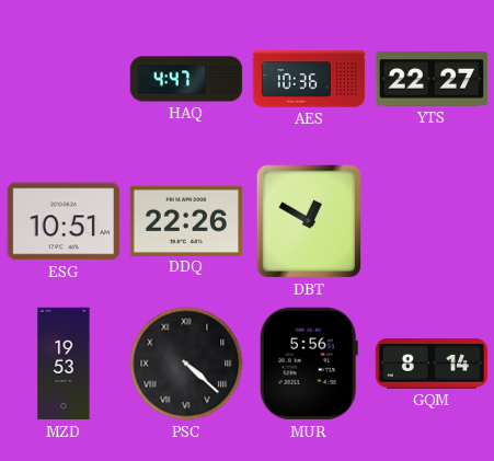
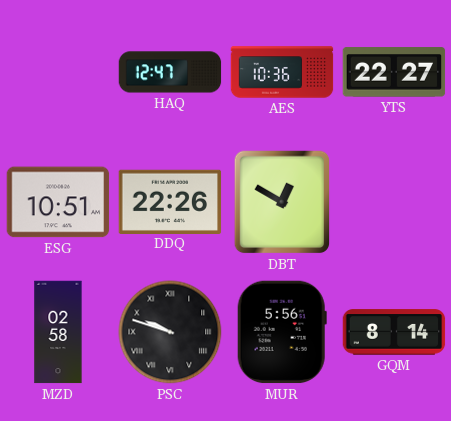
HAQ: 4:47 -> 12:47
MZD: 19:53 -> 02:58
PSC: 4:22 -> 9:48
